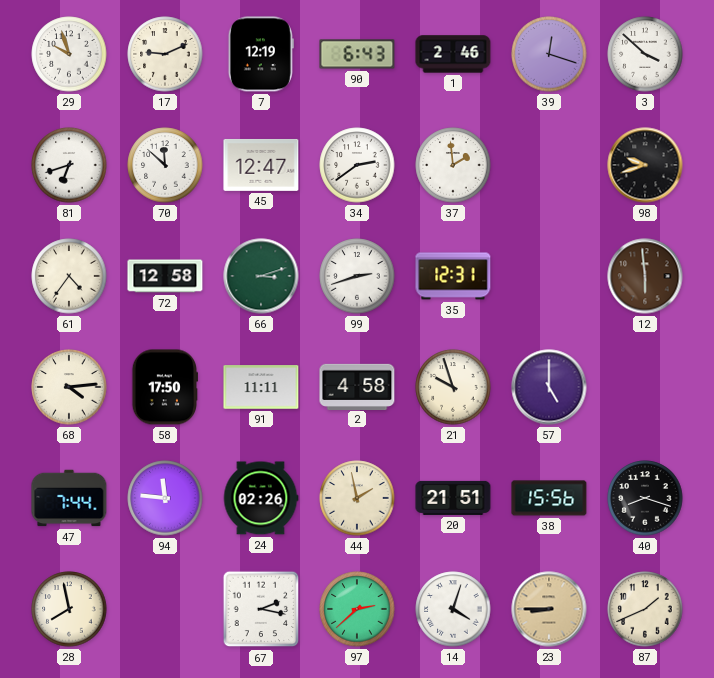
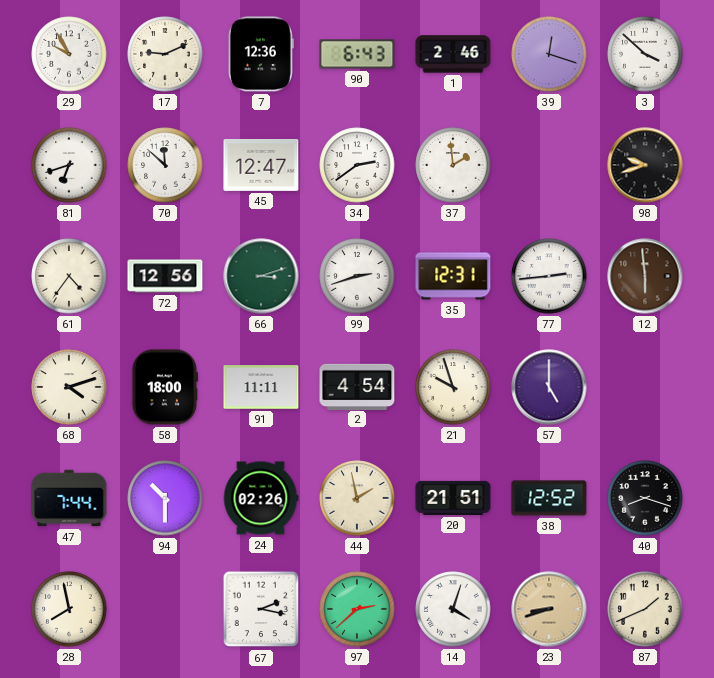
29: 9:57 -> 9:55
7: 12:19 -> 12:36
72: 12:58 -> 12:56
77: none -> 2:44
68: 4:14 -> 4:12
58: 17:50 -> 18:00
2: 4:58 -> 4:54
94: 11:46 -> 10:30
38: 15:56 -> 12:52
23: 8:45 -> 8:42
